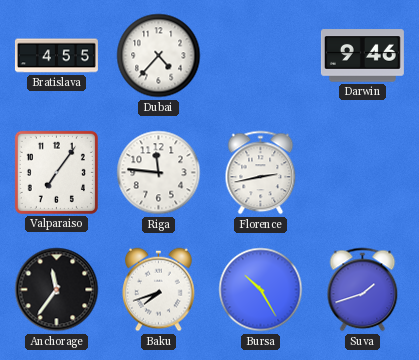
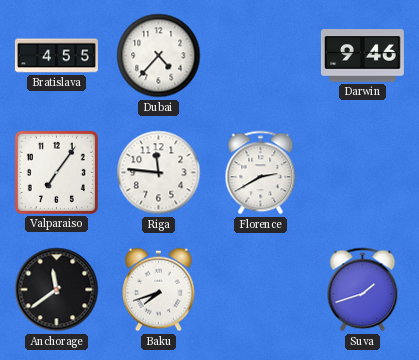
Florence: 2:43 -> 2:40
Anchorage: 11:36 -> 11:39
Bursa: 10:25 -> none
